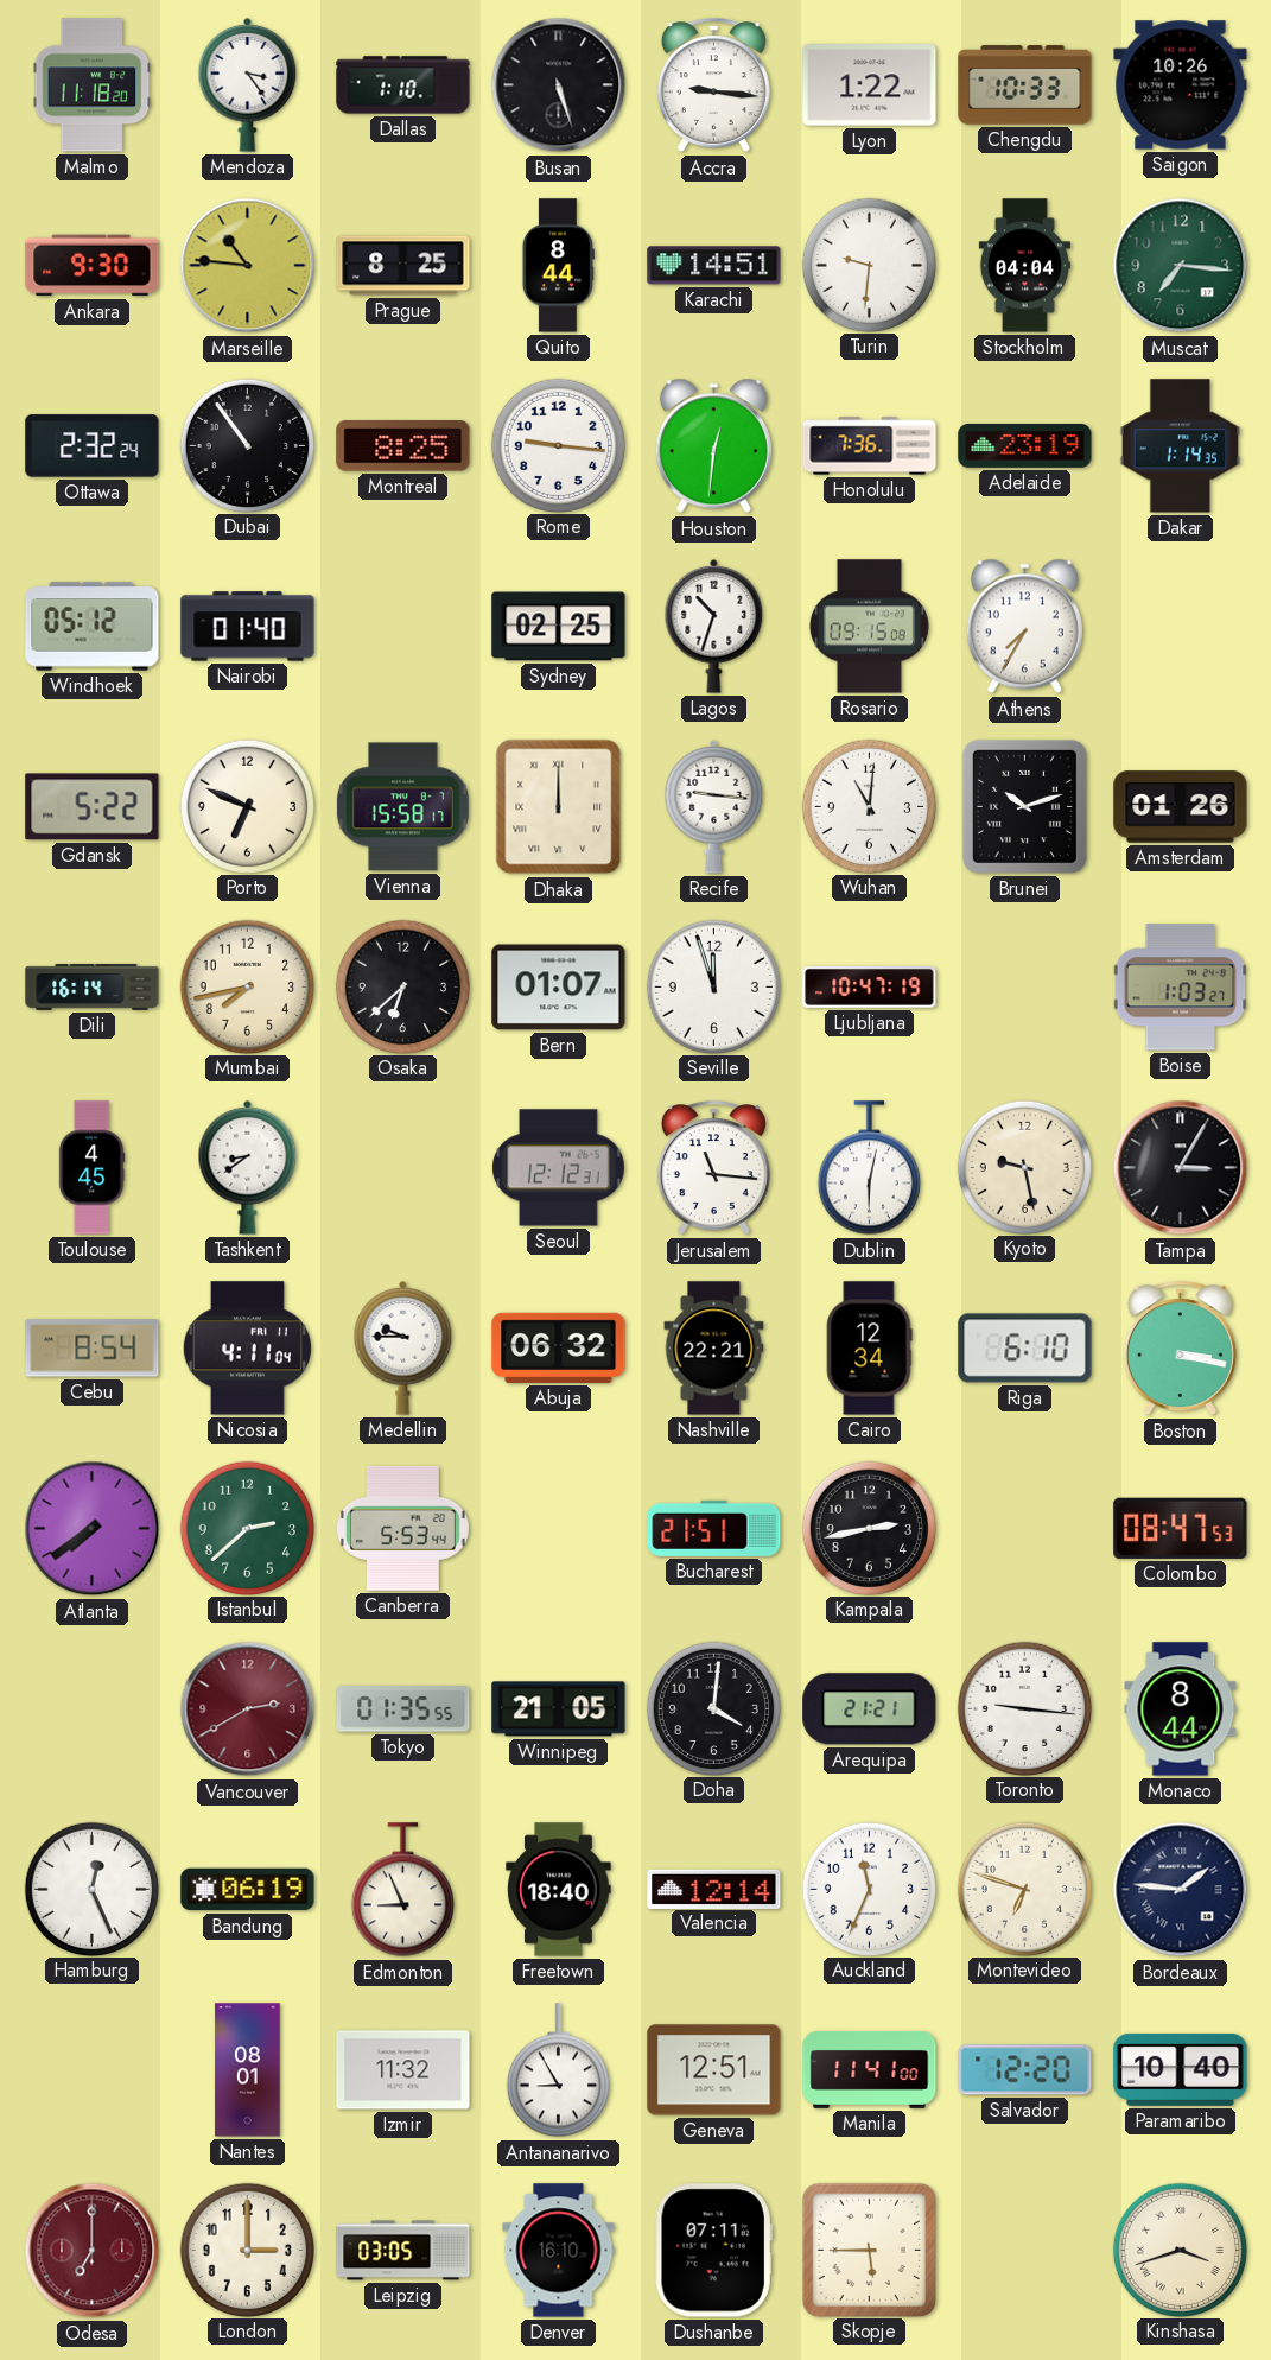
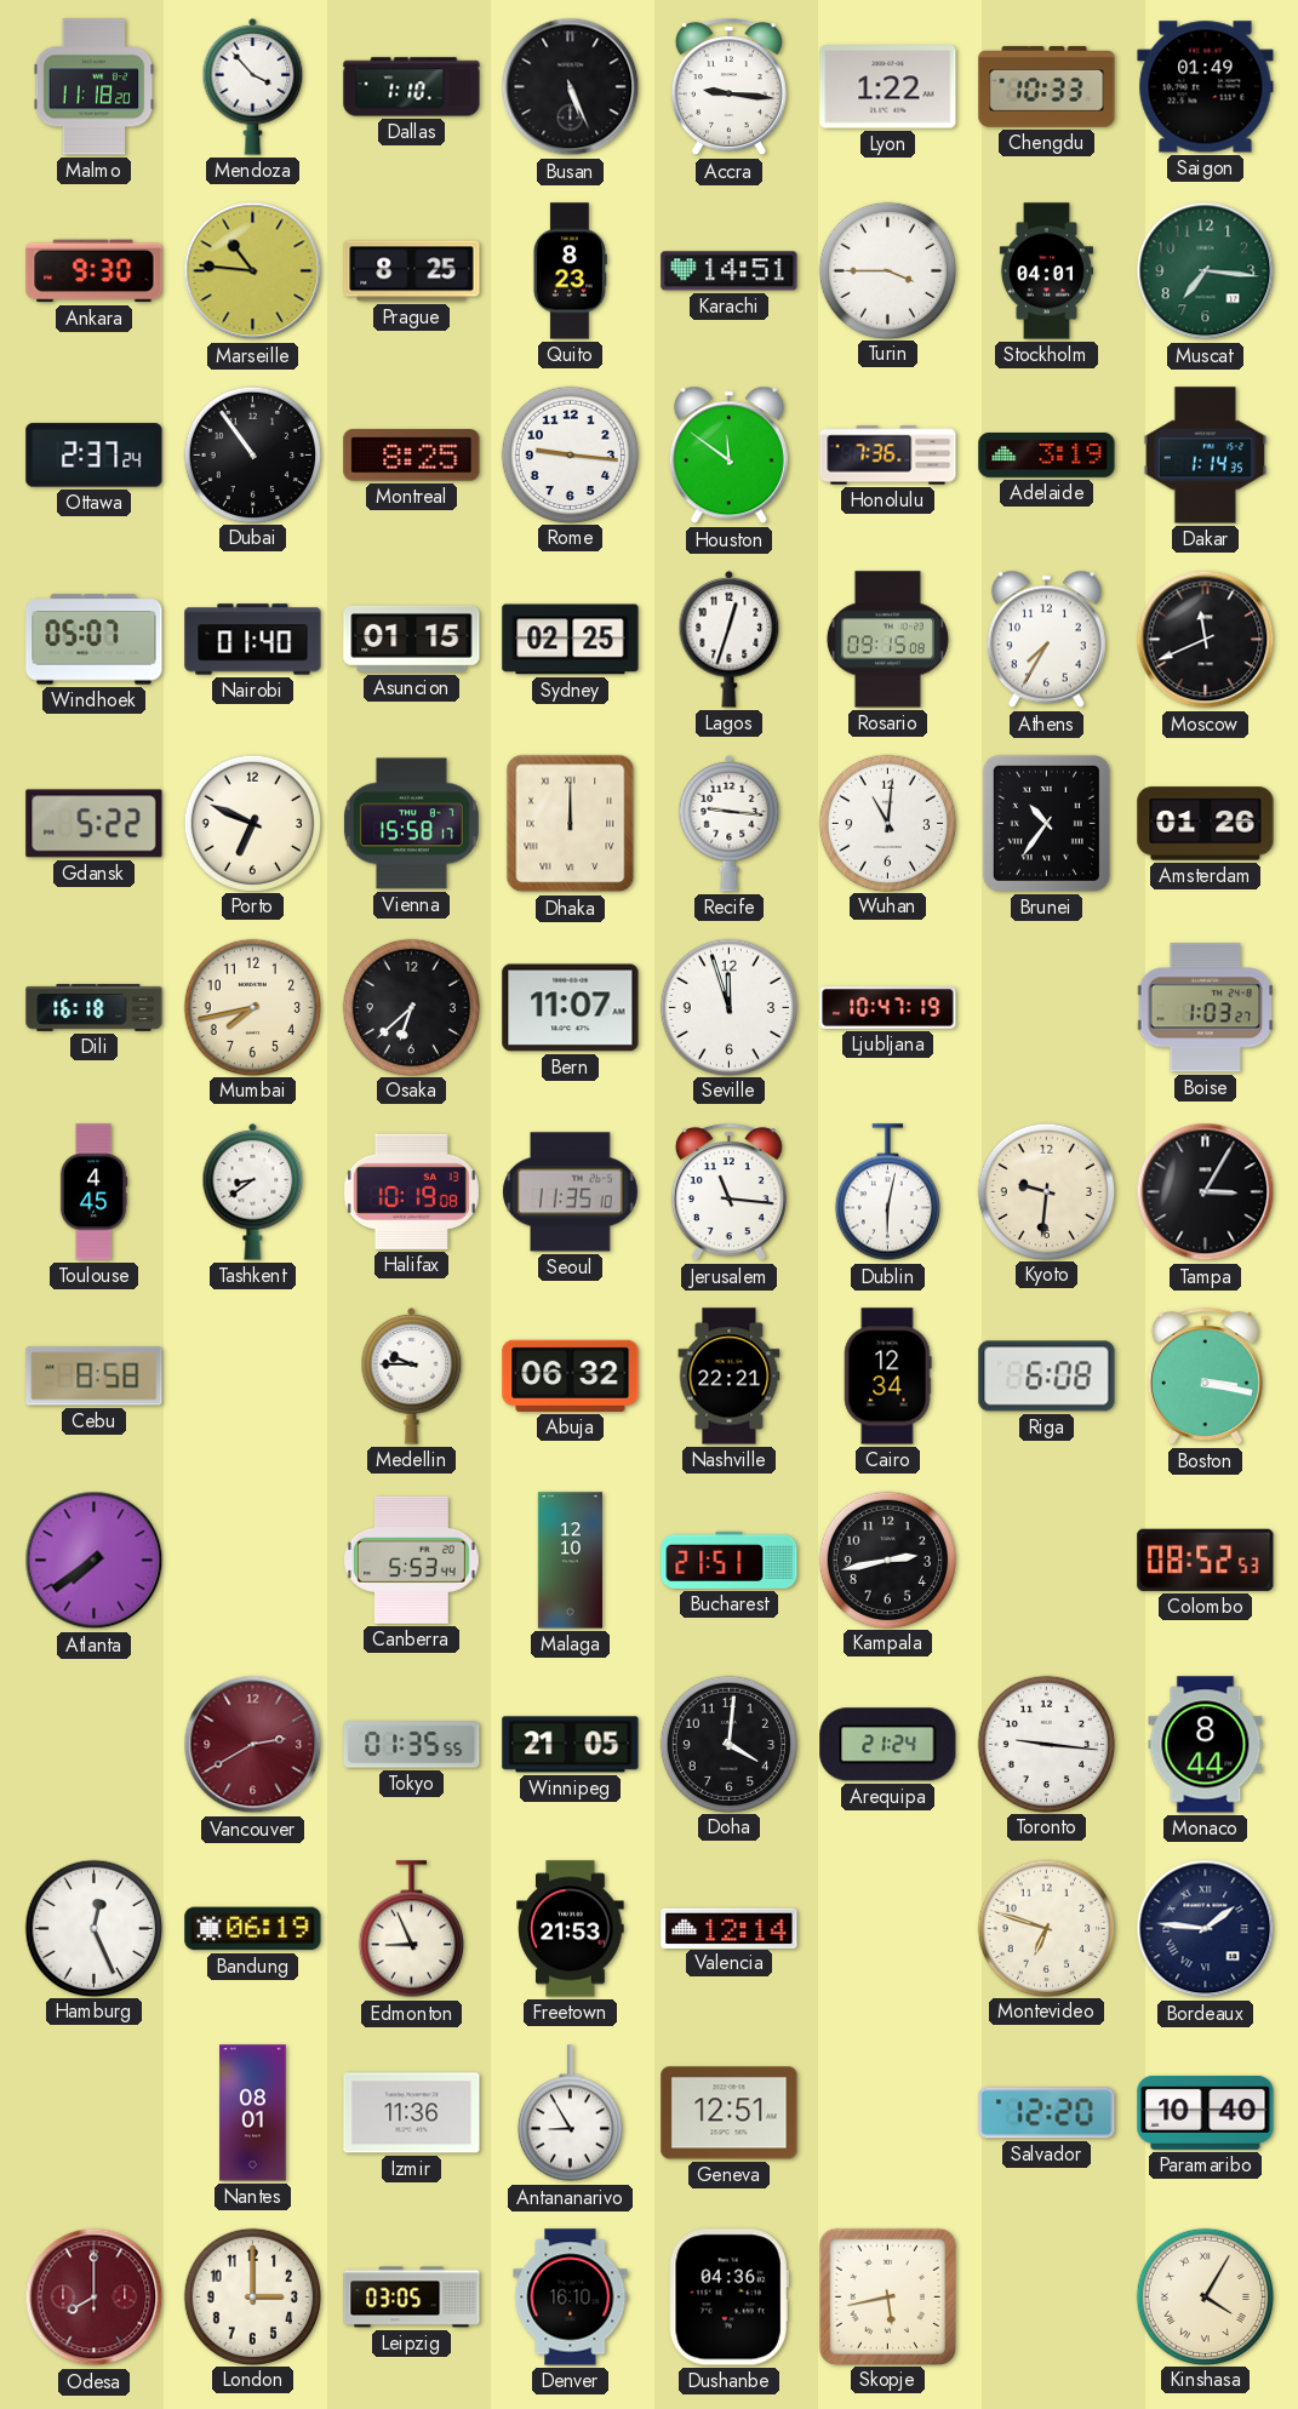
Mendoza: 3:24 -> 3:53
Busan: 5:27 -> 5:26
Saigon: 10:26 -> 01:49
Quito: 8:44 -> 8:23
Turin: 9:31 -> 3:45
Stockholm: 04:04 -> 04:01
Ottawa: 2:32 -> 2:37
Houston: 12:31 -> 11:51
Adelaide: 23:19 -> 3:19
Windhoek: 05:12 -> 05:07
Asuncion: none -> 01:15
Lagos: 10:33 -> 12:33
Moscow: none -> 11:41
Brunei: 10:12 -> 10:36
Dili: 16:14 -> 16:18
Bern: 01:07 -> 11:07
Halifax: none -> 10:19
Seoul: 12:12 -> 11:35
Kyoto: 9:28 -> 9:31
Cebu: 8:54 -> 8:58
Nicosia: 4:11 -> none
Riga: 6:10 -> 6:08
Istanbul: 2:38 -> none
Malaga: none -> 12:10
Colombo: 08:47 -> 08:52
Arequipa: 21:21 -> 21:24
Freetown: 18:40 -> 21:53
Auckland: 11:34 -> none
Izmir: 11:32 -> 11:36
Manila: 11:41 -> none
Odesa: 7:00 -> 8:00
Dushanbe: 07:11 -> 04:36
Skopje: 5:45 -> 5:43
Kinshasa: 3:42 -> 4:05
